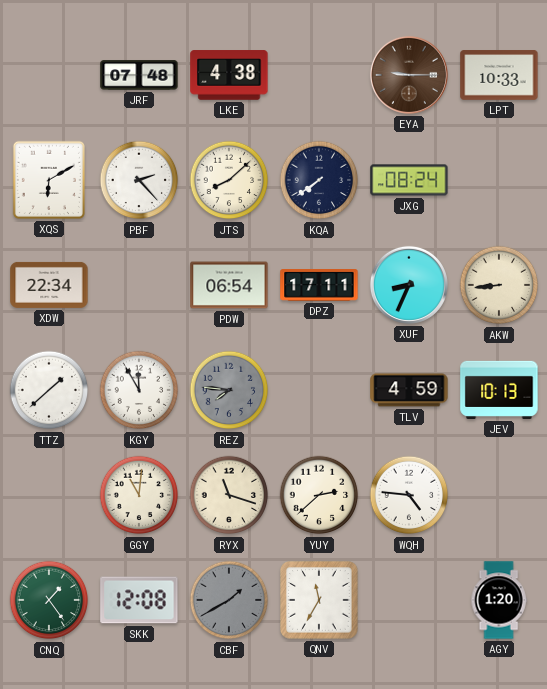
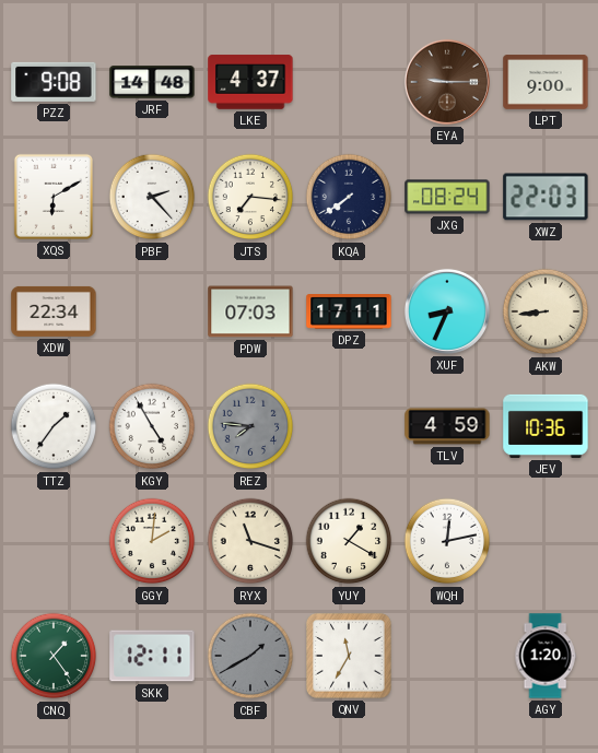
PZZ: none -> 9:08
JRF: 07:48 -> 14:48
LKE: 4:38 -> 4:37
LPT: 10:33 -> 9:00
JTS: 8:08 -> 7:16
XWZ: none -> 22:03
PDW: 06:54 -> 07:03
TTZ: 1:38 -> 1:36
KGY: 11:55 -> 4:55
JEV: 10:13 -> 10:36
GGY: 11:01 -> 2:01
YUY: 2:38 -> 1:20
WQH: 4:46 -> 12:13
SKK: 12:08 -> 12:11
